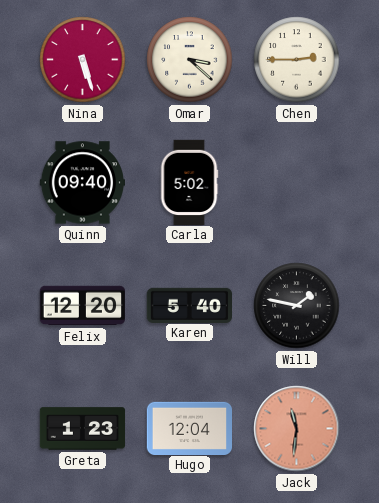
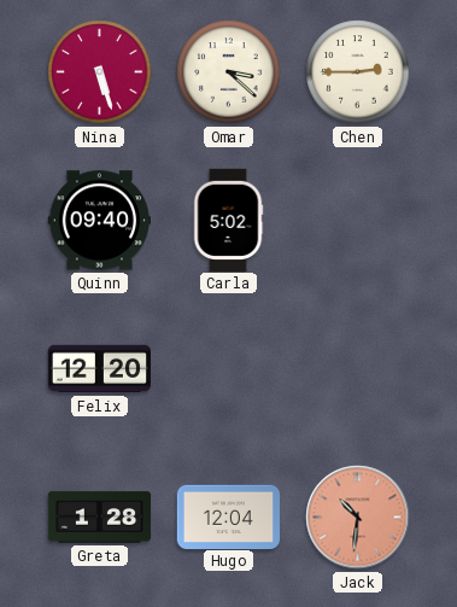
Karen: 5:40 -> none
Will: 1:47 -> none
Greta: 1:23 -> 1:28
Jack: 11:31 -> 10:31
